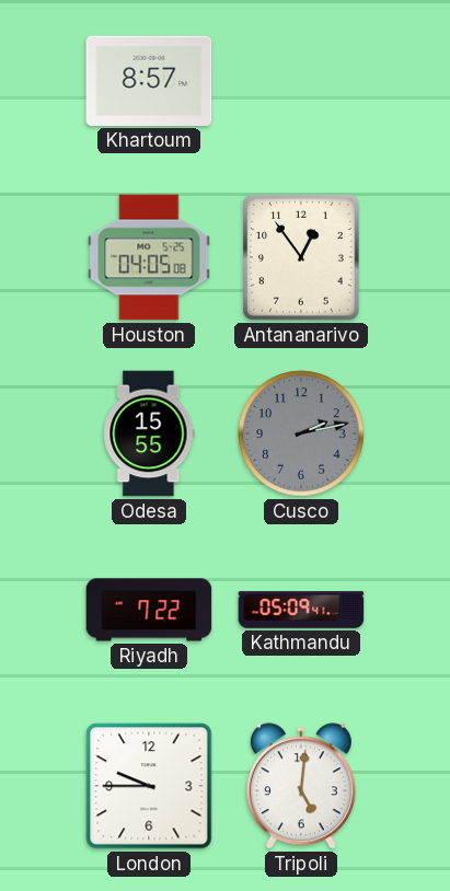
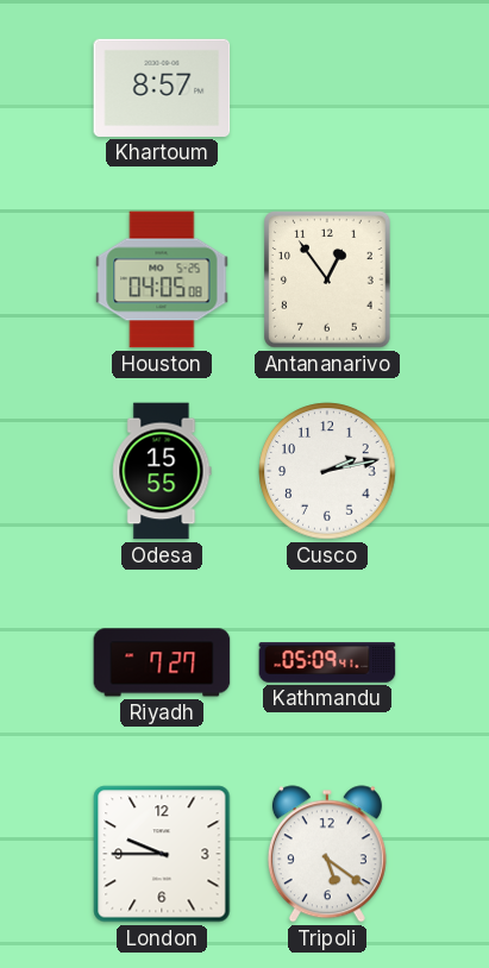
Cusco dial: grey -> white
Riyadh: 7:22 -> 7:27
Tripoli: 5:01 -> 5:21
